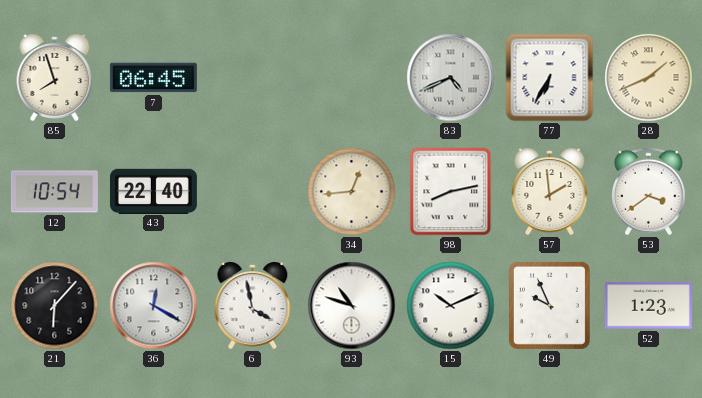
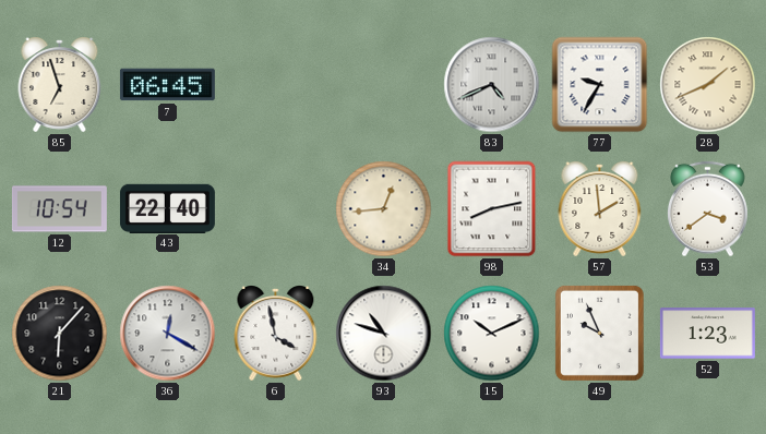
85: 7:57 -> 6:57
77: 6:35 -> 9:35
